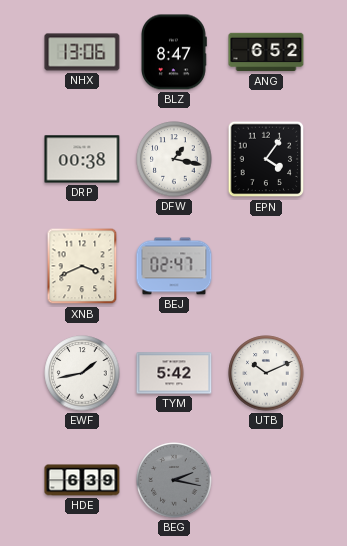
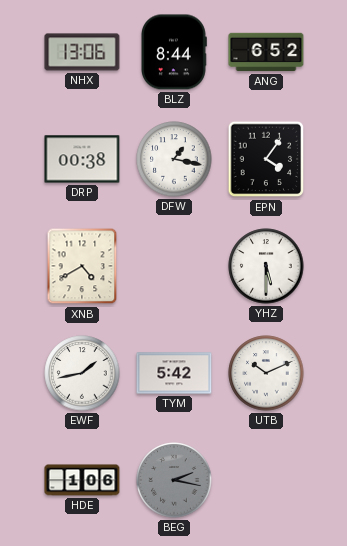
BLZ: 8:47 -> 8:44
XNB: 3:41 -> 4:40
BEJ: 02:47 -> none
YHZ: none -> 5:30
HDE: 6:39 -> 1:06
